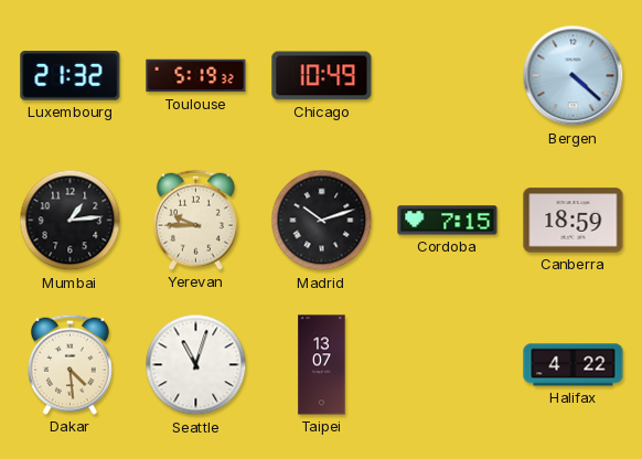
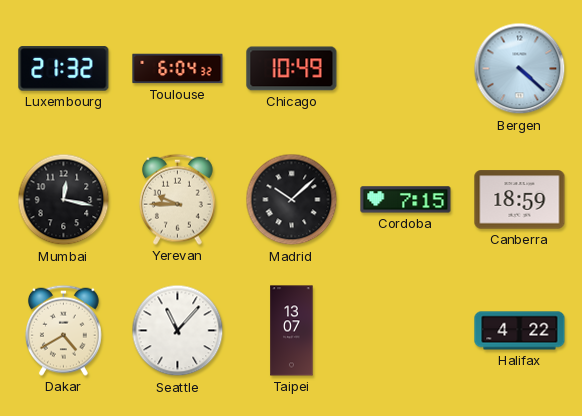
Toulouse: 5:19 -> 6:04
Mumbai: 1:14 -> 12:17
Madrid: 10:12 -> 10:08
Dakar: 4:29 -> 4:40
Seattle: 11:03 -> 11:07
